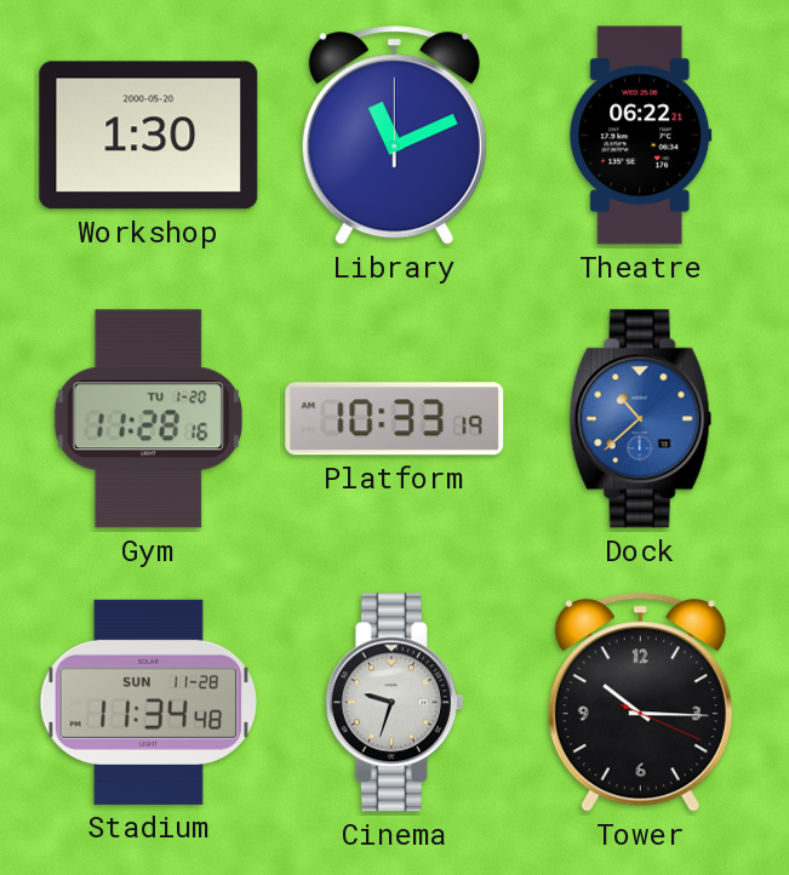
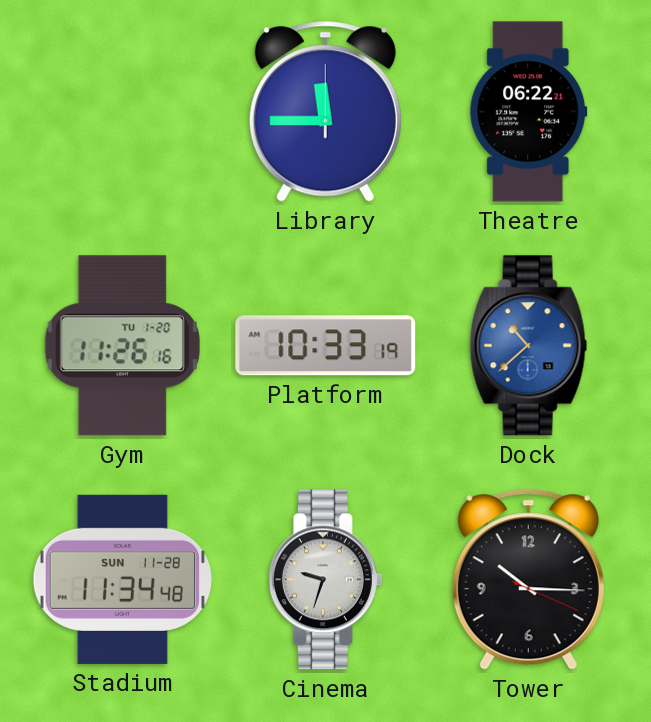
Workshop: 1:30 -> none
Library: 11:11 -> 11:45
Gym: 11:28 -> 11:26
